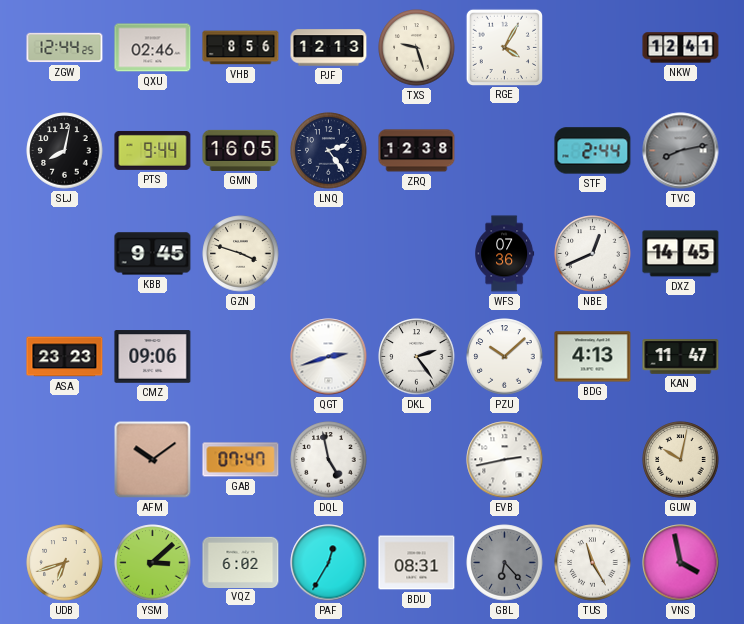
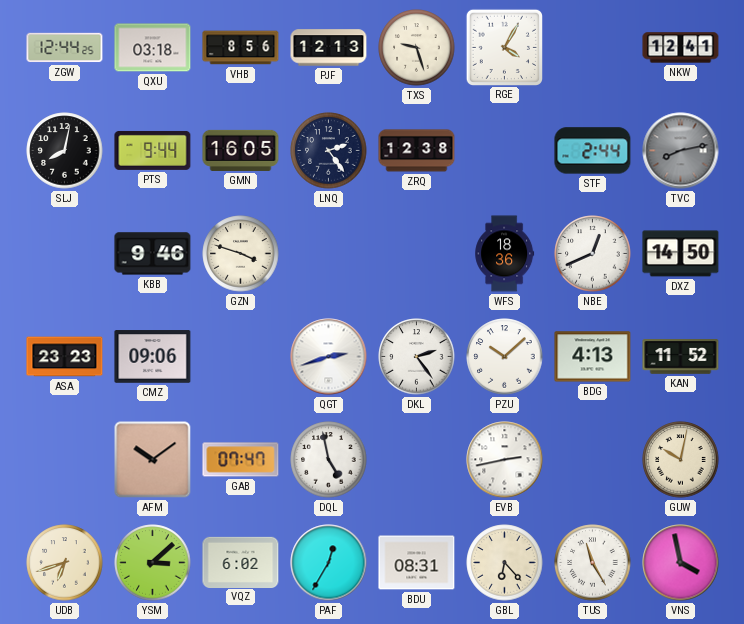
QXU: 02:46 -> 03:18
KBB: 9:45 -> 9:46
WFS: 07:36 -> 18:36
DXZ: 14:45 -> 14:50
KAN: 11:47 -> 11:52
GBL dial: grey -> cream
